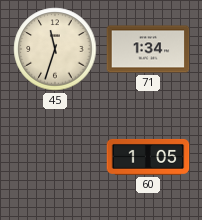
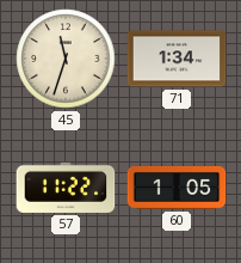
57: none -> 11:22
